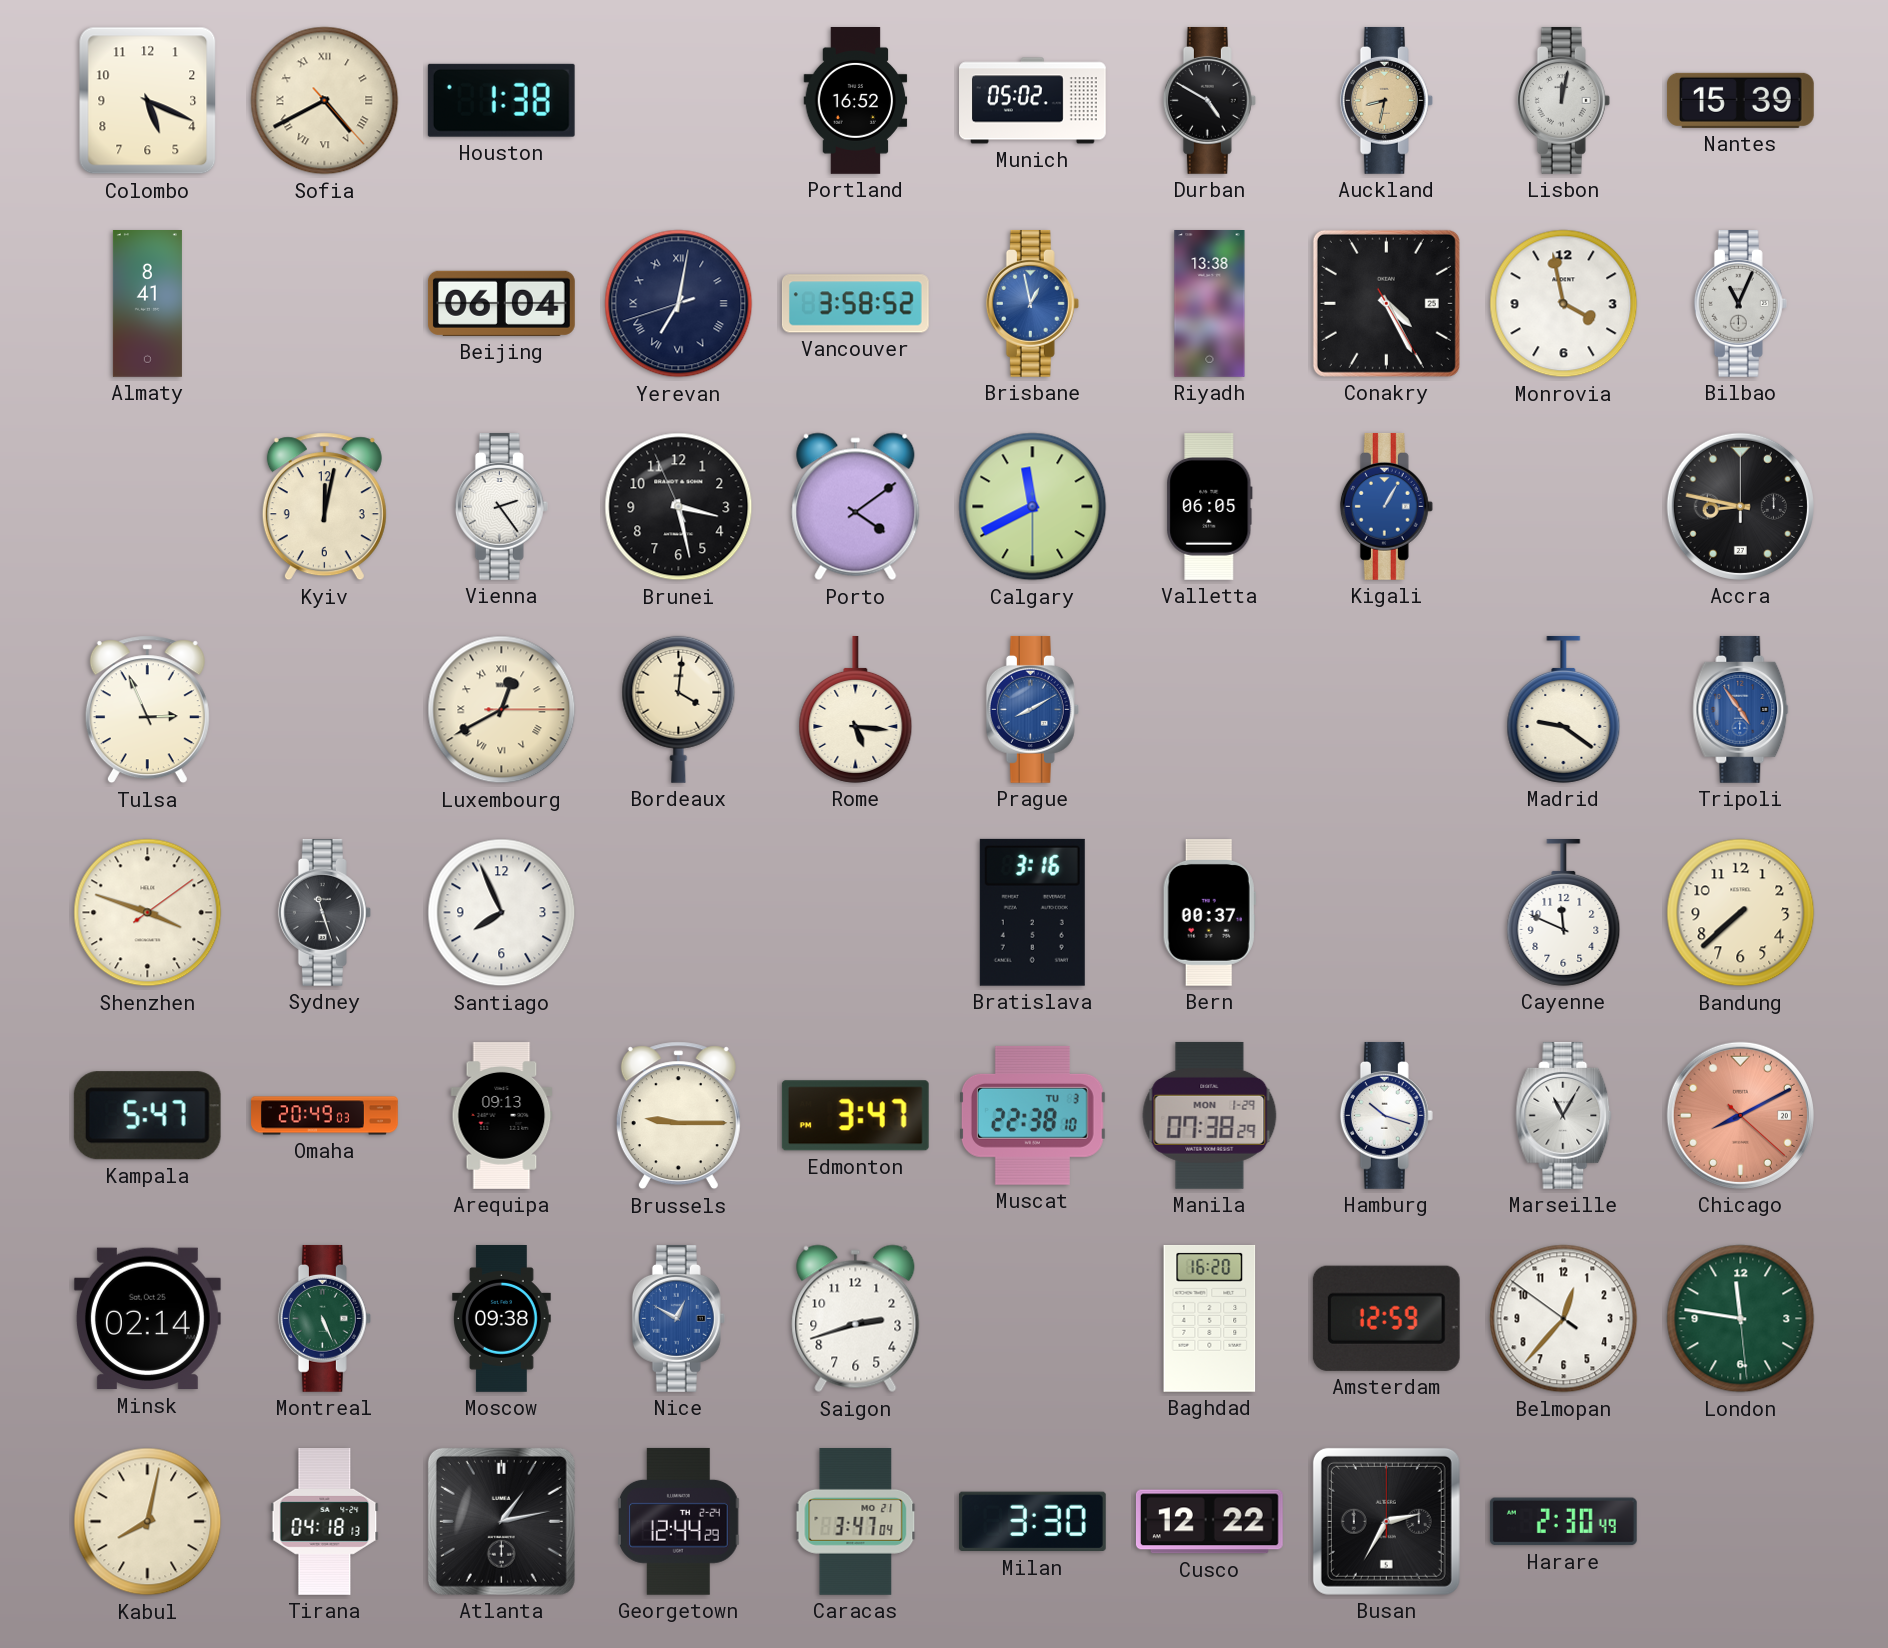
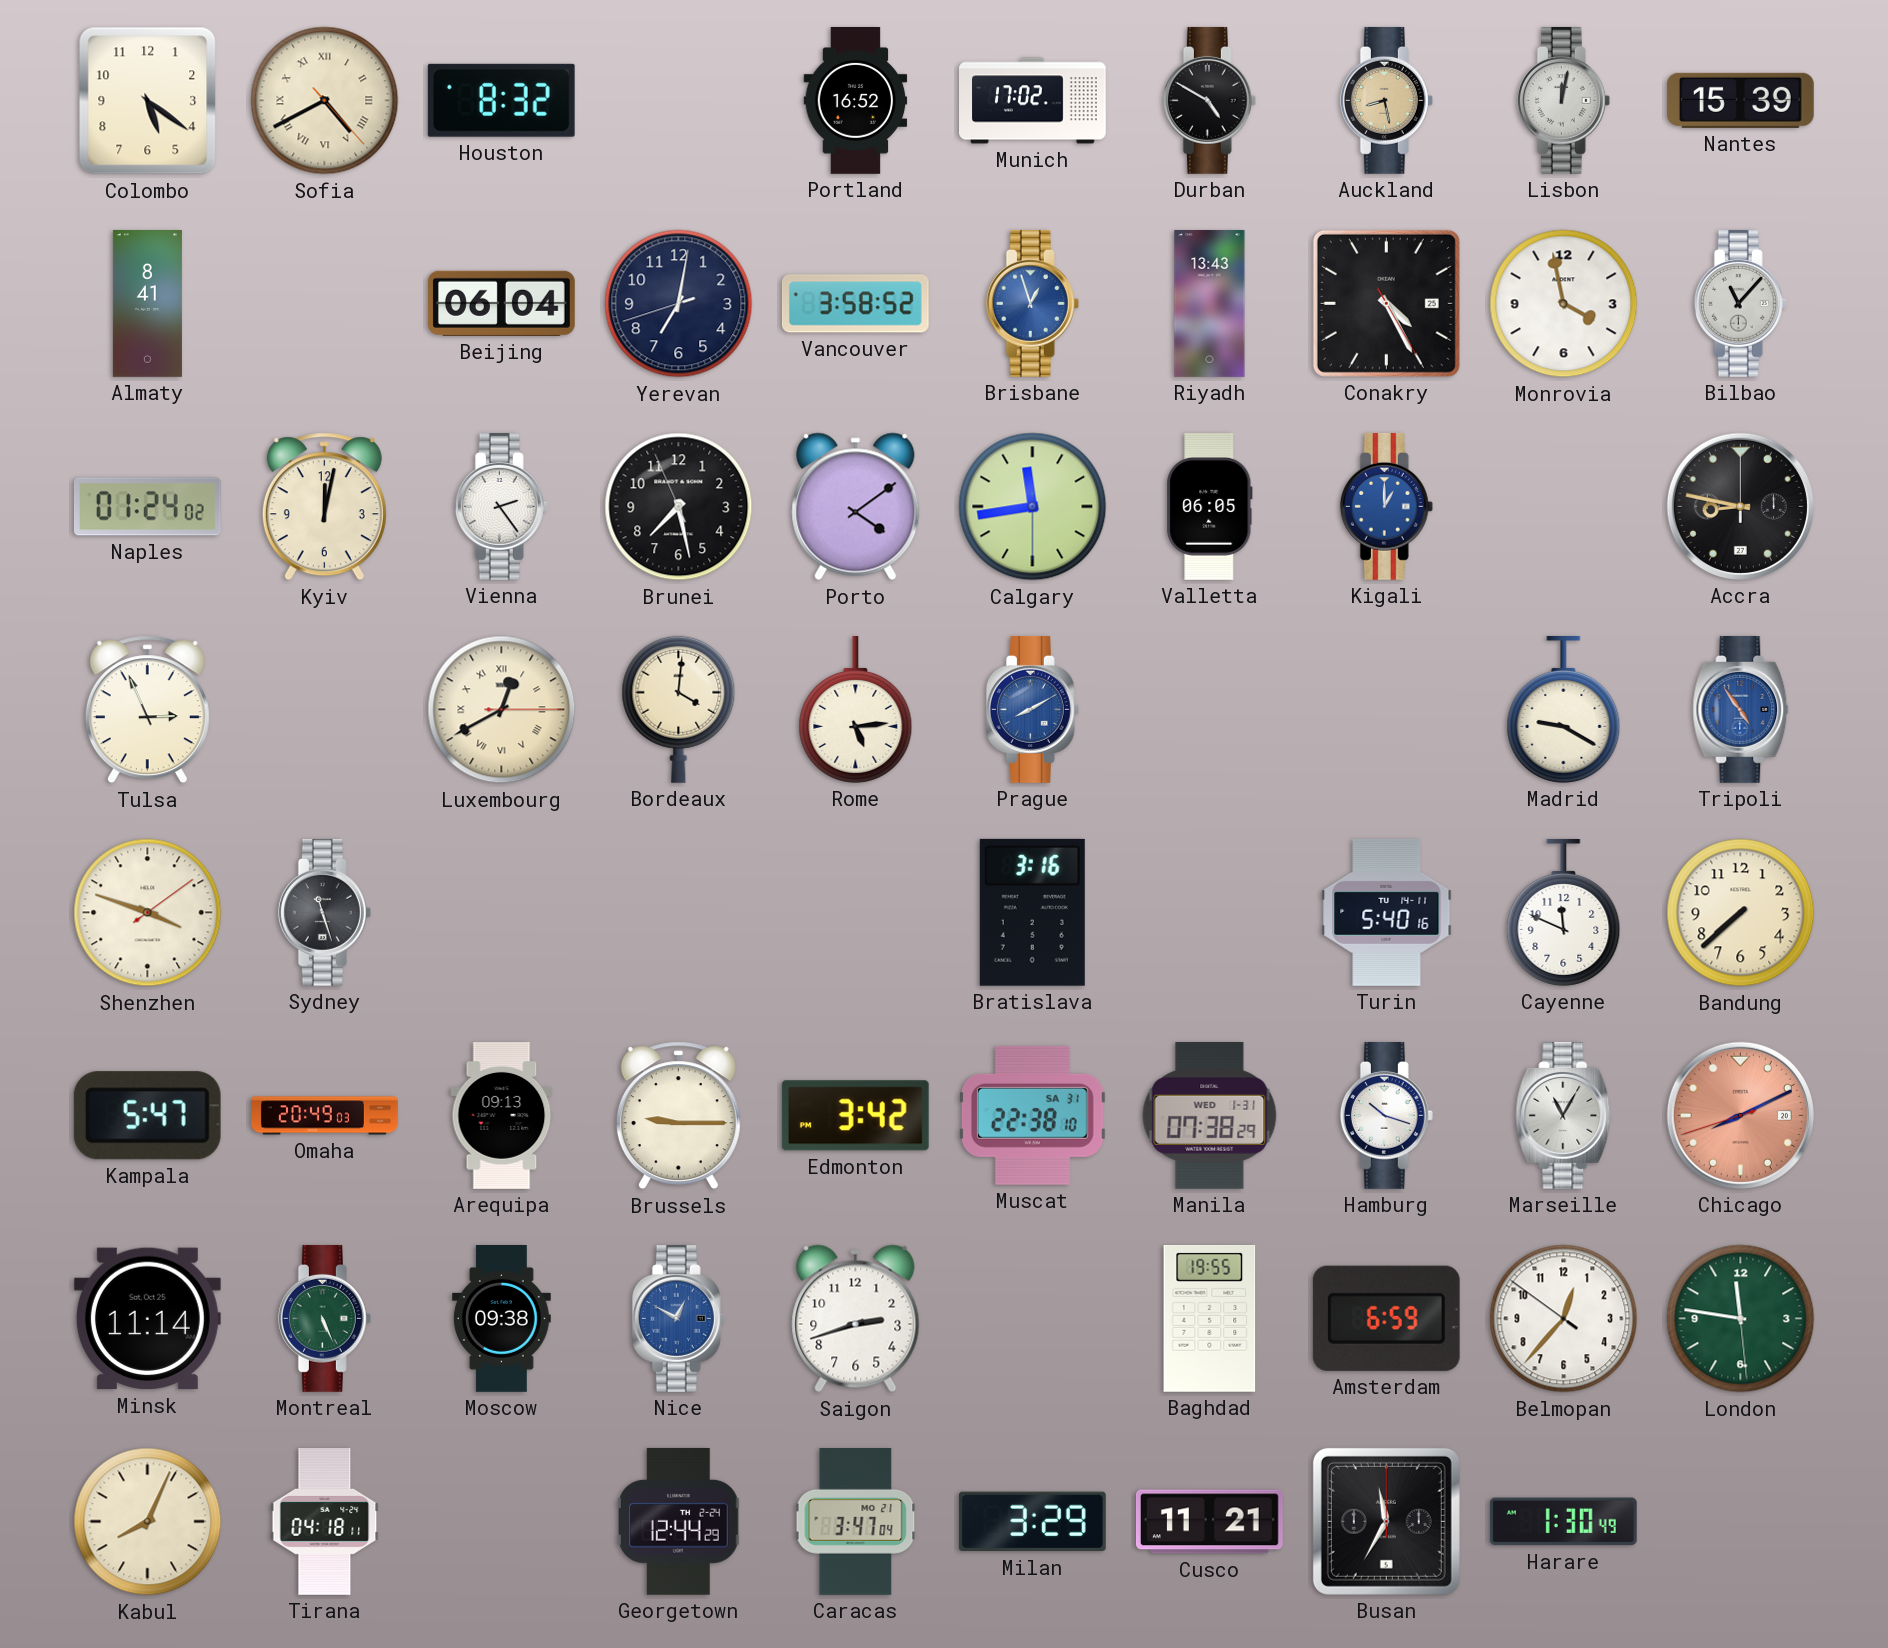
Colombo: 5:19 -> 5:21
Houston: 1:38 -> 8:32
Munich: 05:02 -> 17:02
Auckland: 8:32 -> 8:28
Yerevan numerals: Roman -> Arabic
Brisbane: 12:58 -> 12:57
Riyadh: 13:38 -> 13:43
Bilbao: 11:04 -> 11:07
Naples: none -> 01:24
Brunei: 3:27 -> 7:27
Calgary: 11:40 -> 11:43
Kigali: 1:05 -> 1:00
Rome: 5:16 -> 5:14
Madrid: 9:21 -> 9:20
Santiago: 7:56 -> none
Bern: 00:37 -> none
Turin: none -> 5:40
Edmonton: 3:47 -> 3:42
Muscat date: TU 3 -> SA 31
Manila date: MON 1-29 -> WED 1-31
Chicago: 8:10:22 -> 8:10:42
Minsk: 02:14 -> 11:14
Baghdad: 16:20 -> 19:55
Amsterdam: 12:59 -> 6:59
Kabul: 8:02 -> 8:04
Tirana: 04:18:13 -> 04:18:11
Atlanta: 1:13 -> none
Milan: 3:30 -> 3:29
Cusco: 12:22 -> 11:21
Busan: 2:35 -> 11:35
Harare: 2:30 -> 1:30
